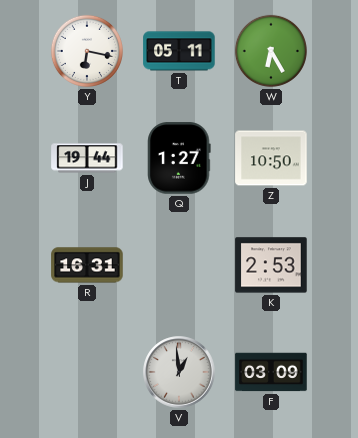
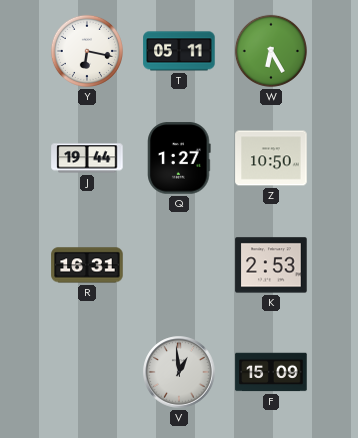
F: 03:09 -> 15:09
